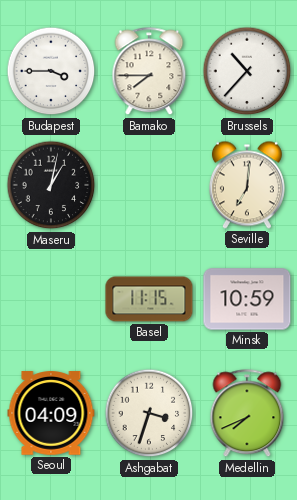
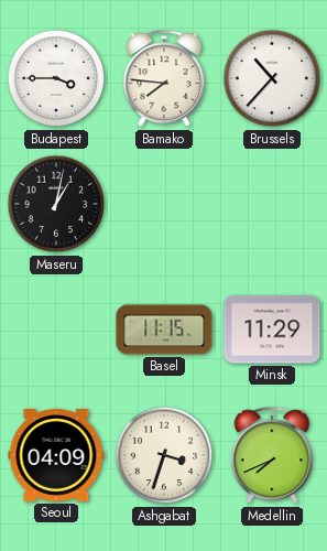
Bamako: 7:45 -> 7:46
Seville: 7:01 -> none
Minsk: 10:59 -> 11:29
